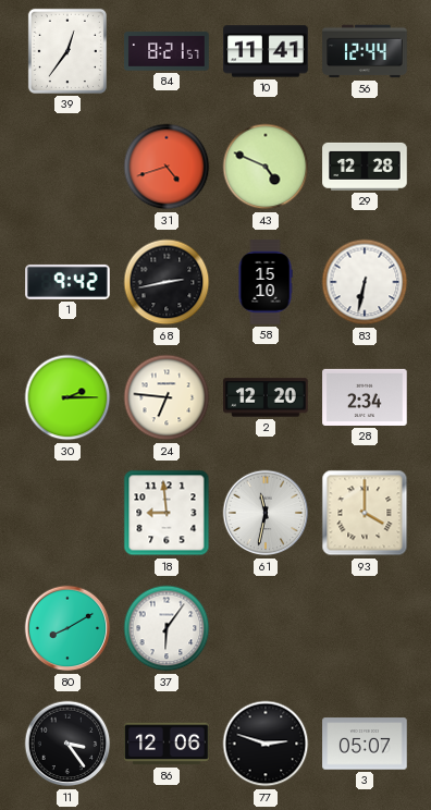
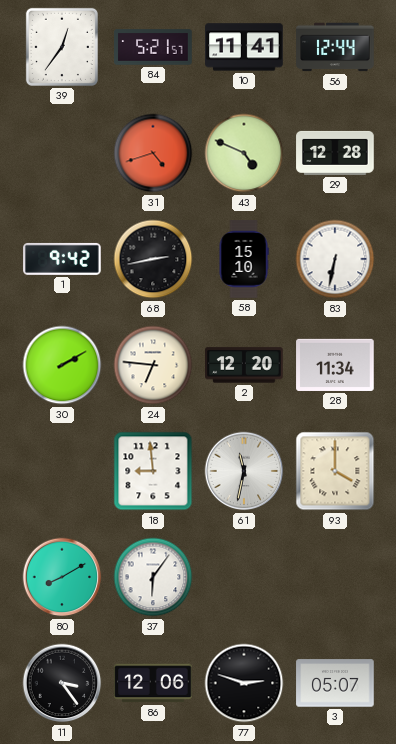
84: 8:21 -> 5:21
30: 2:15 -> 2:10
28: 2:34 -> 11:34
